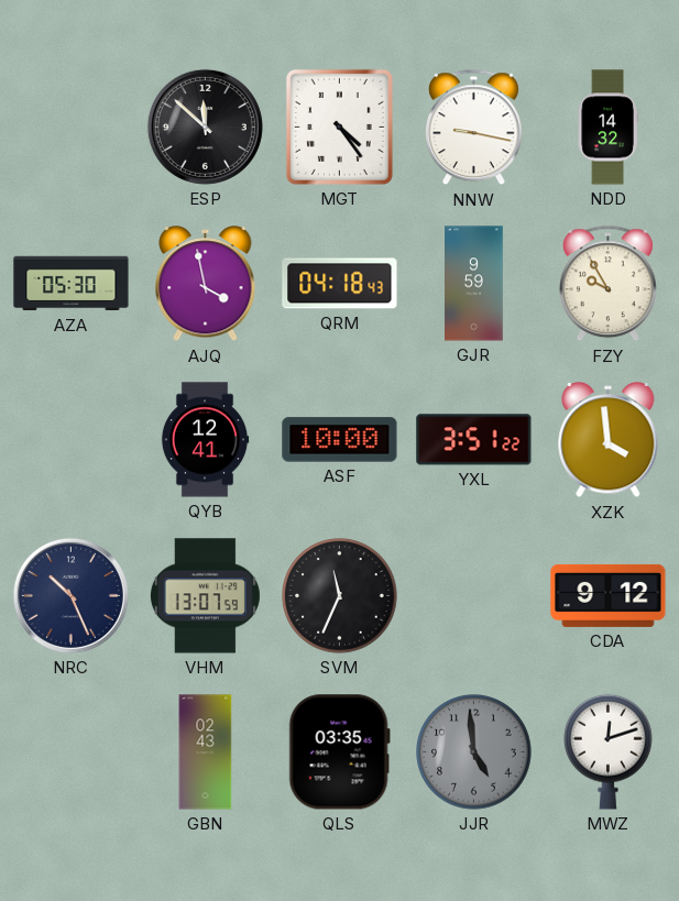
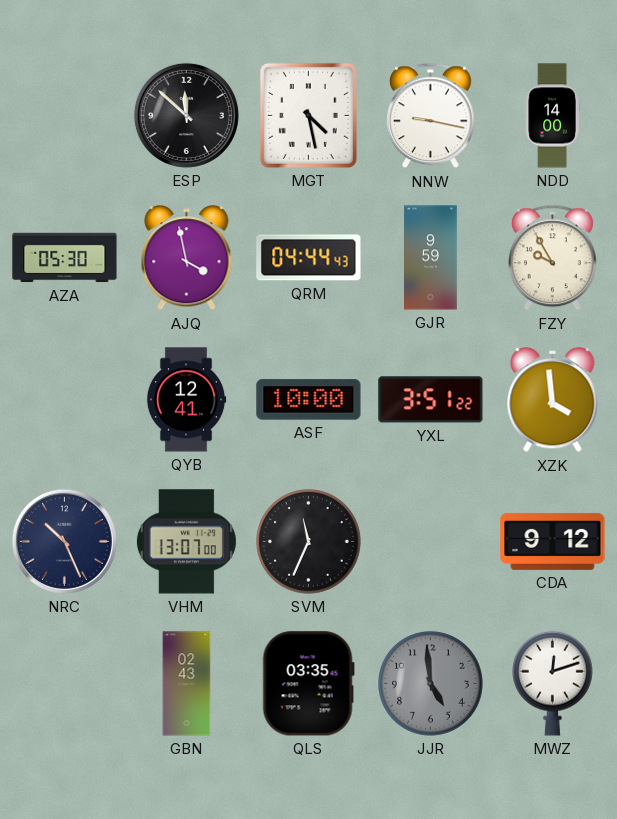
MGT: 4:24 -> 4:28
NDD: 14:32 -> 14:00
QRM: 04:18 -> 04:44
VHM: 13:07:59 -> 13:07:00
